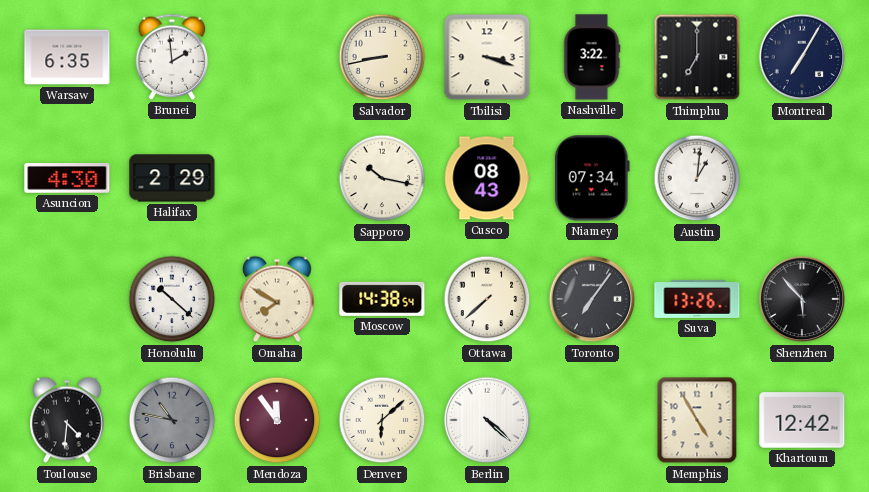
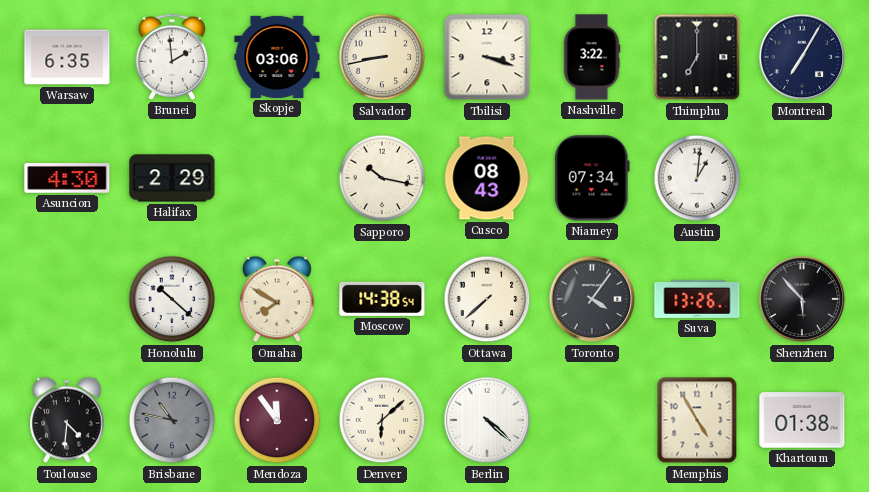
Skopje: none -> 03:06
Toronto: 7:06 -> 4:06
Khartoum: 12:42 -> 01:38
